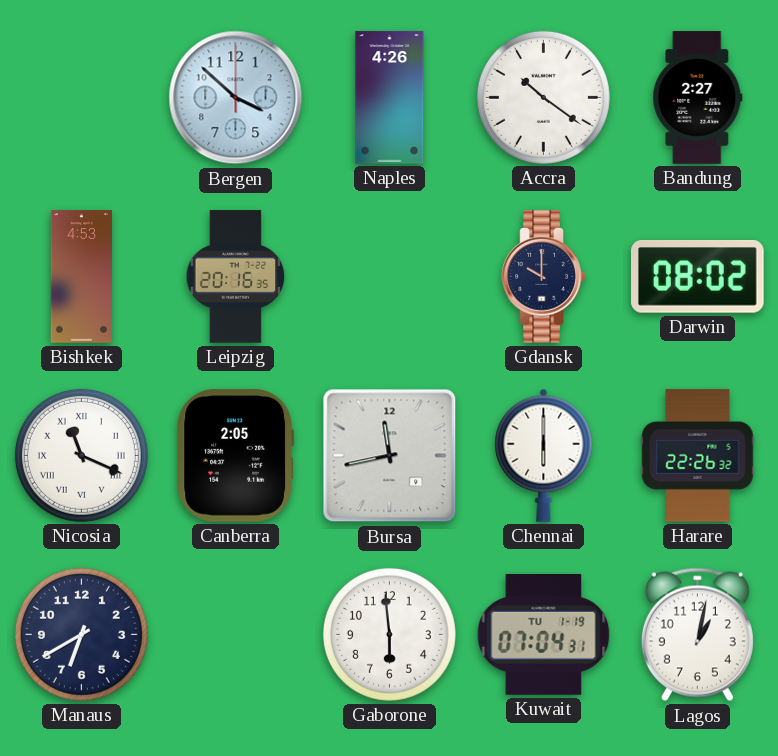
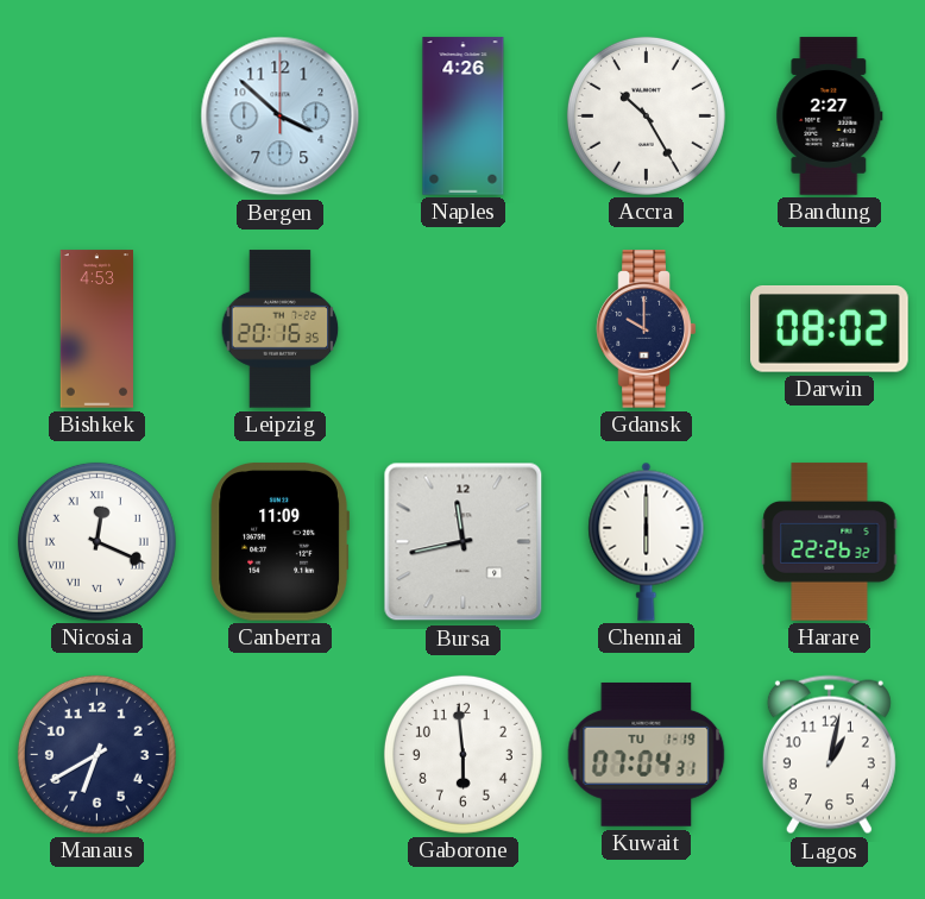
Accra: 10:21 -> 10:25
Nicosia: 11:19 -> 12:19
Canberra: 2:05 -> 11:09
